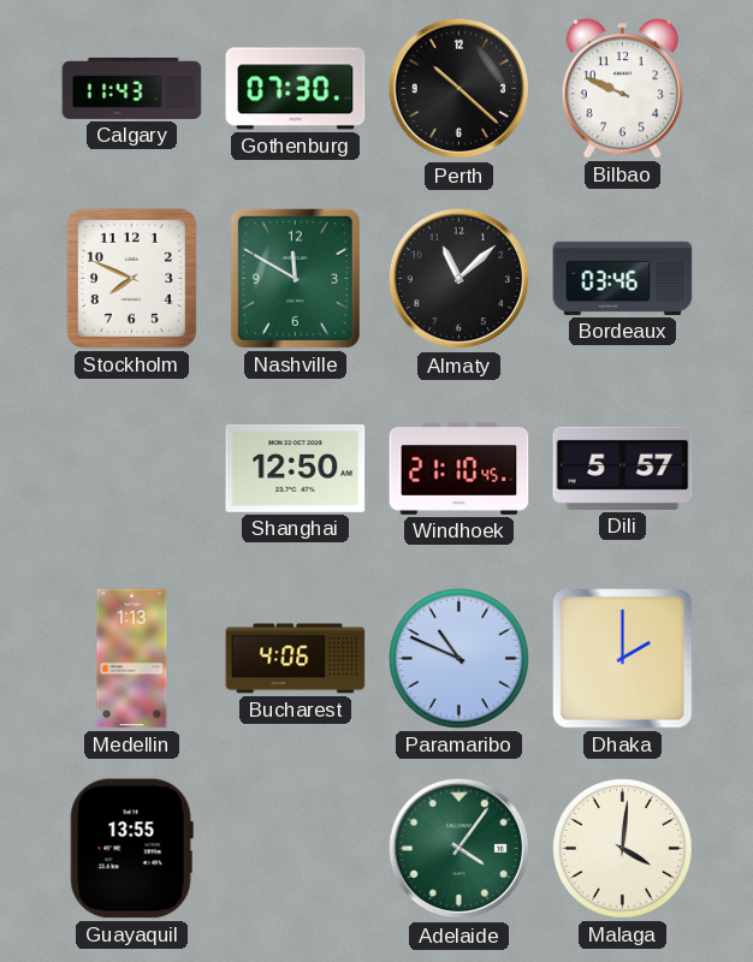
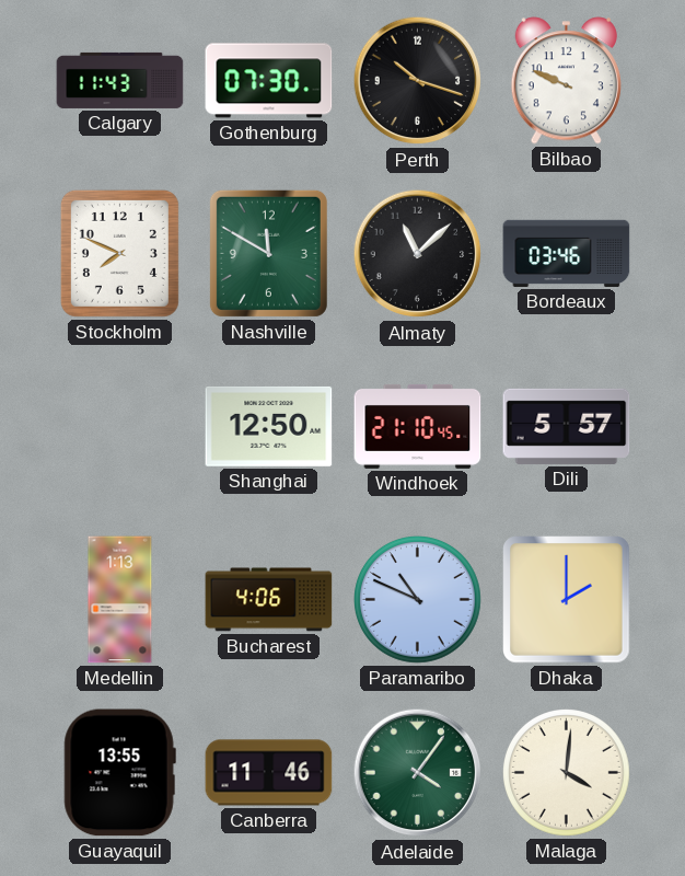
Perth: 10:22 -> 10:18
Canberra: none -> 11:46
